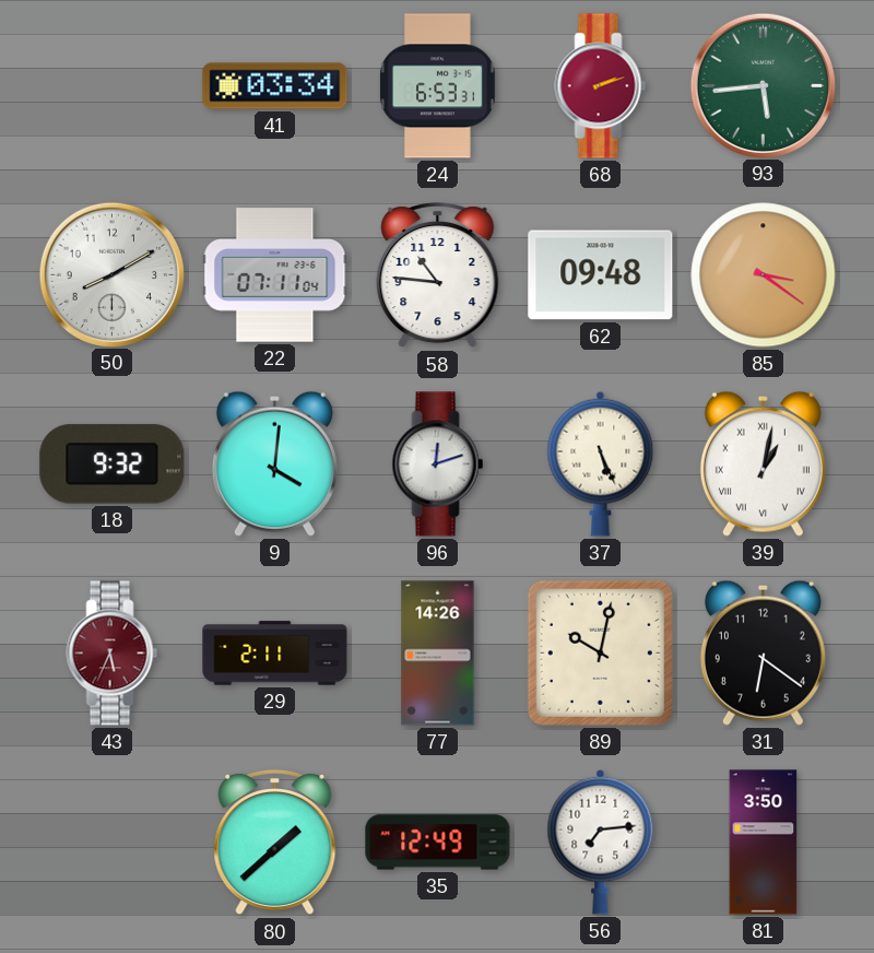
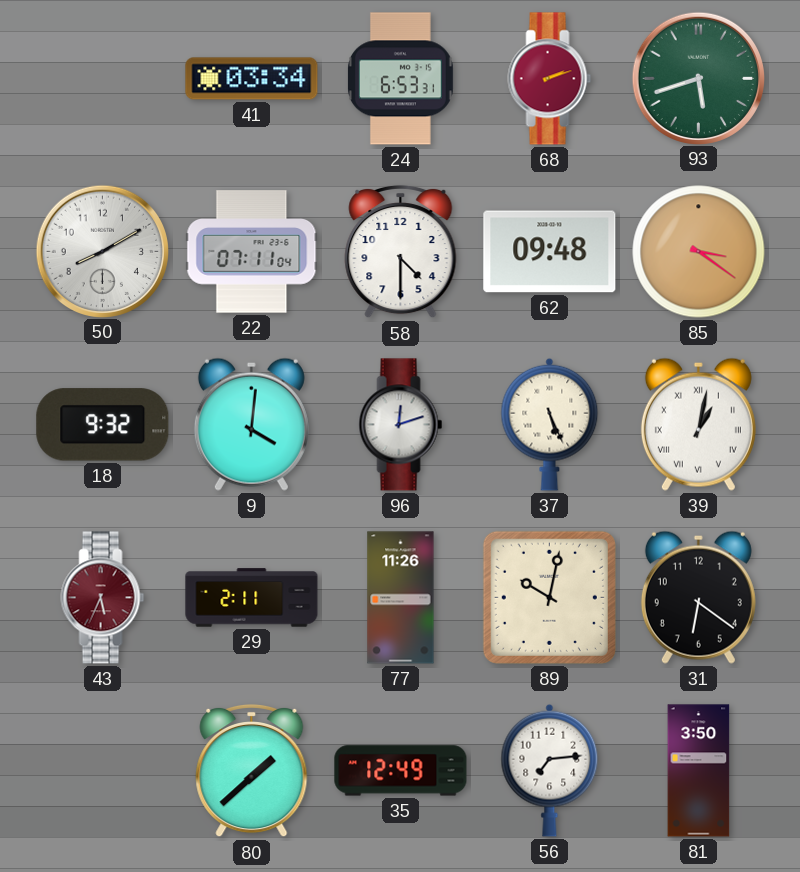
93: 5:44 -> 5:42
58: 10:46 -> 4:30
77: 14:26 -> 11:26
